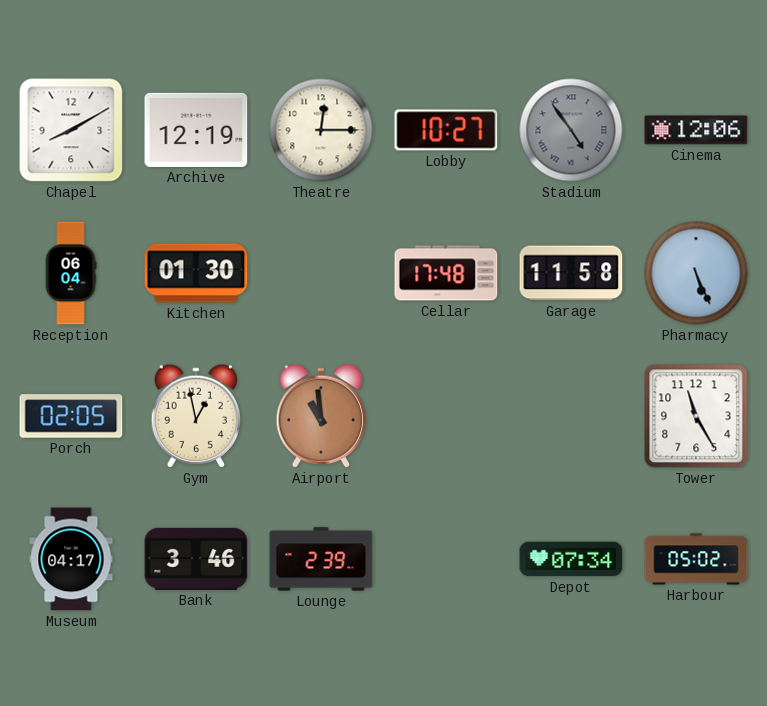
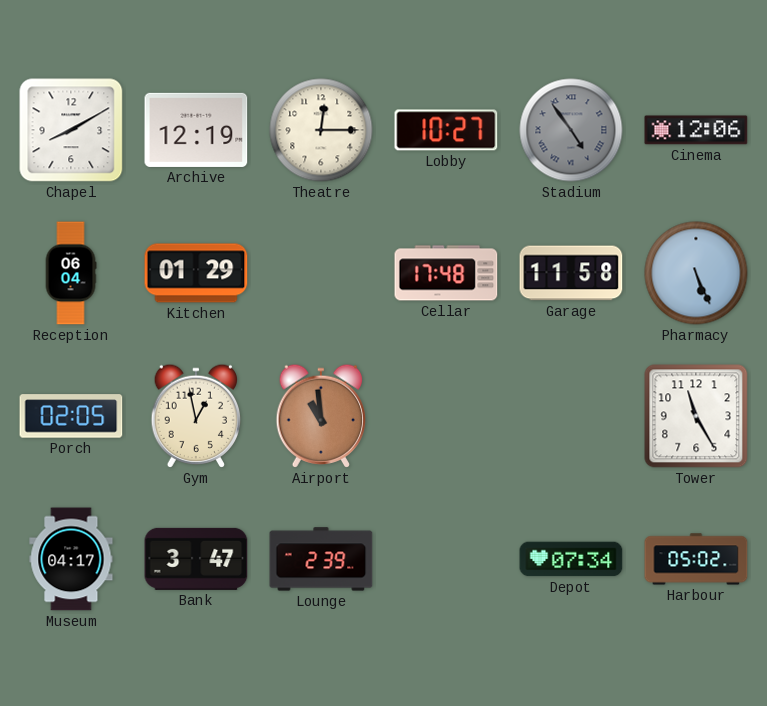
Kitchen: 01:30 -> 01:29
Bank: 3:46 -> 3:47
